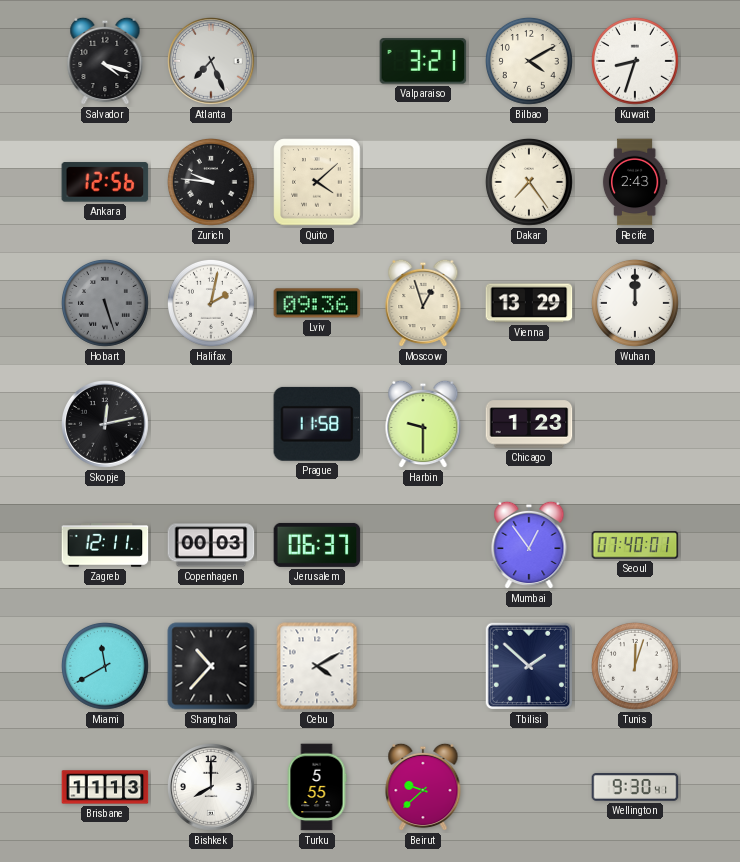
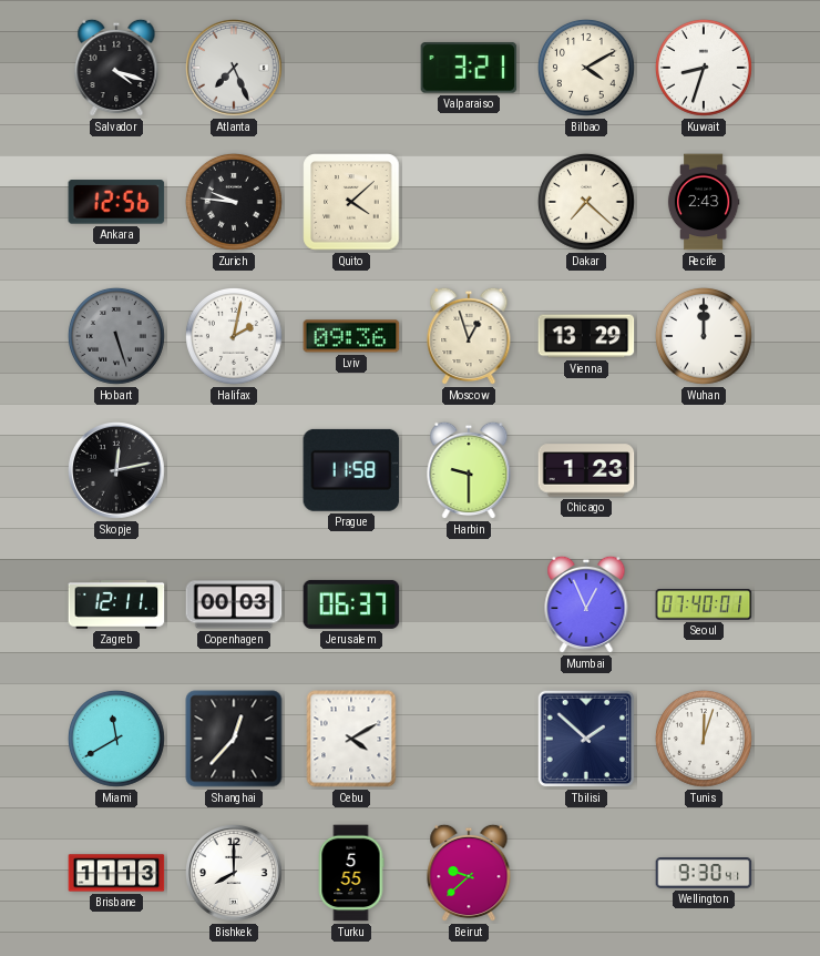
Dakar: 7:24 -> 7:22
Mumbai: 12:54 -> 12:56
Shanghai: 10:37 -> 12:37
